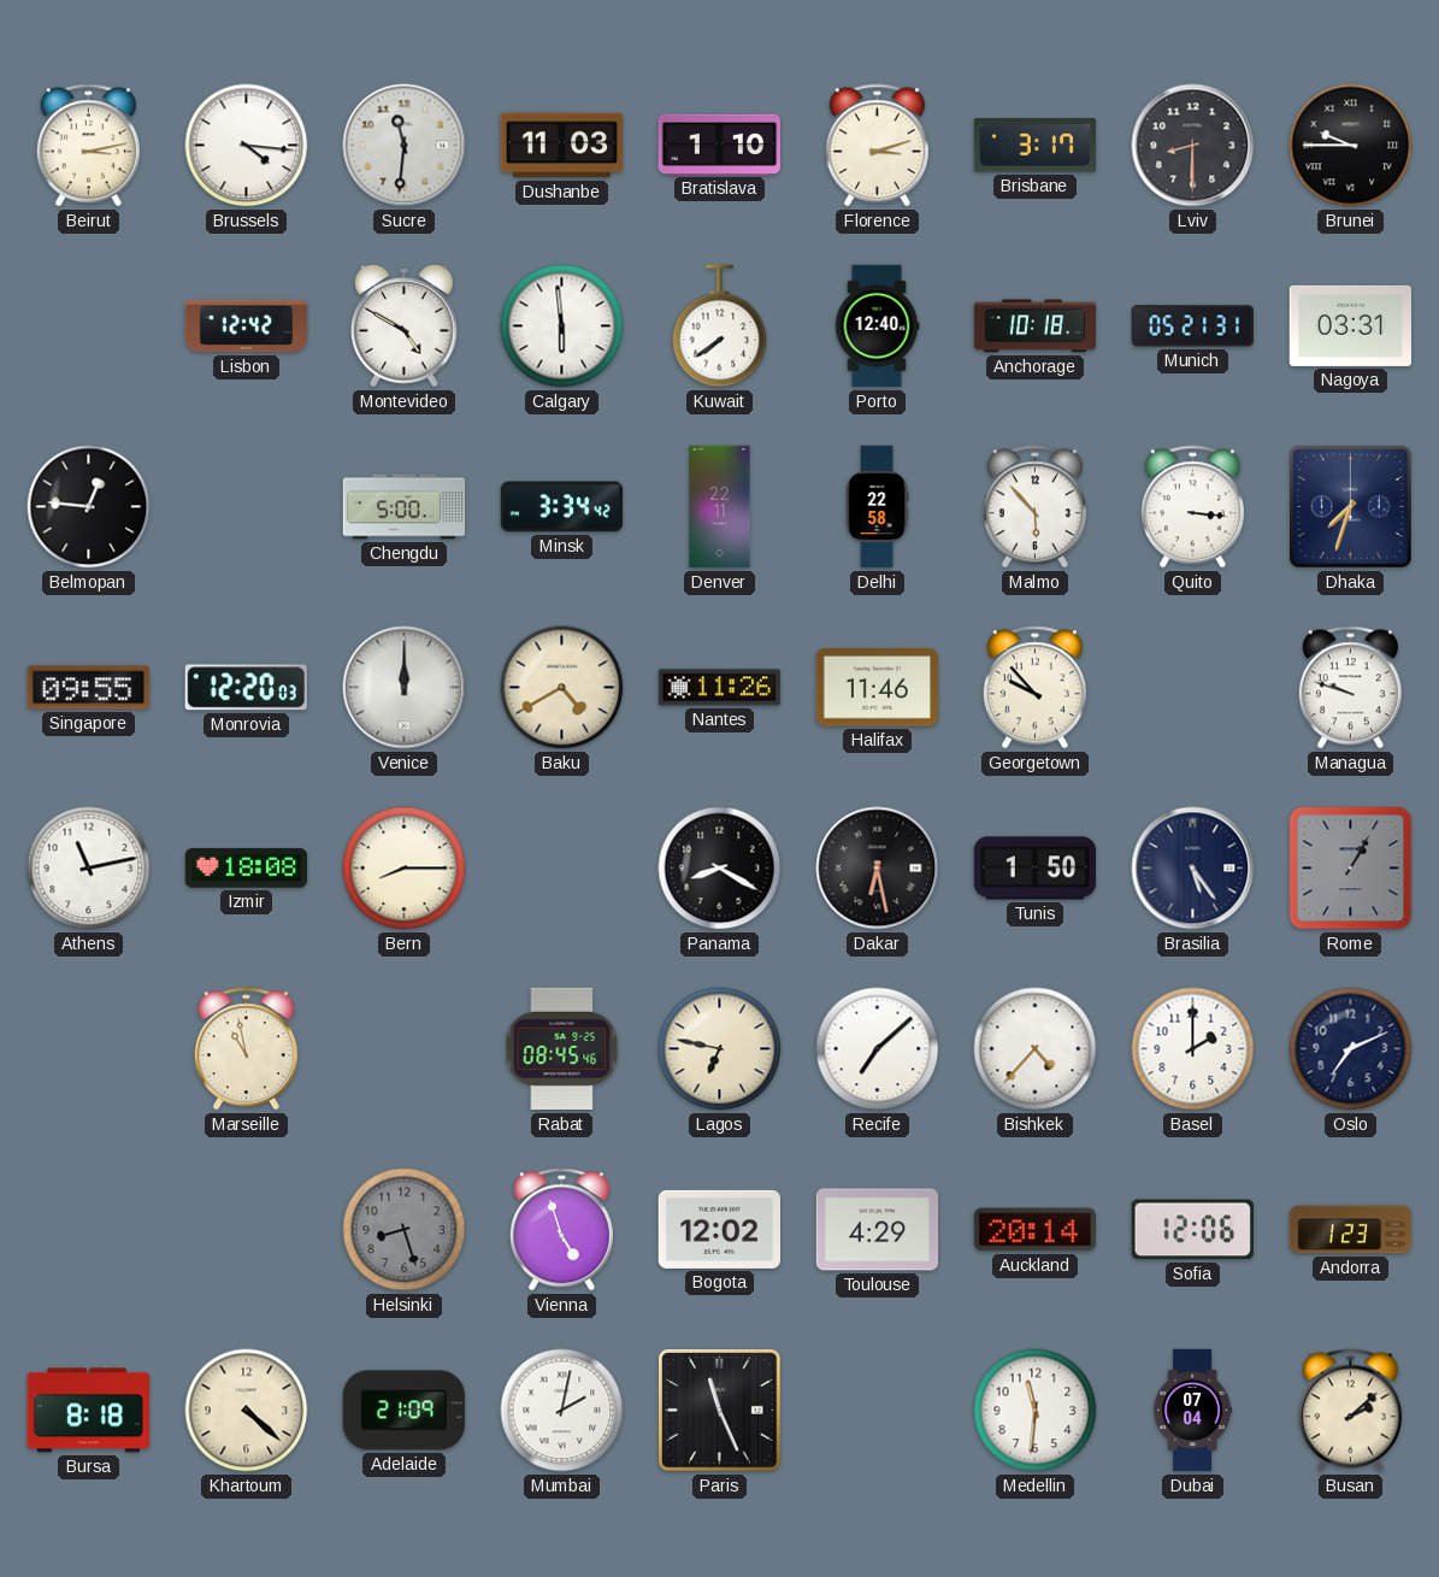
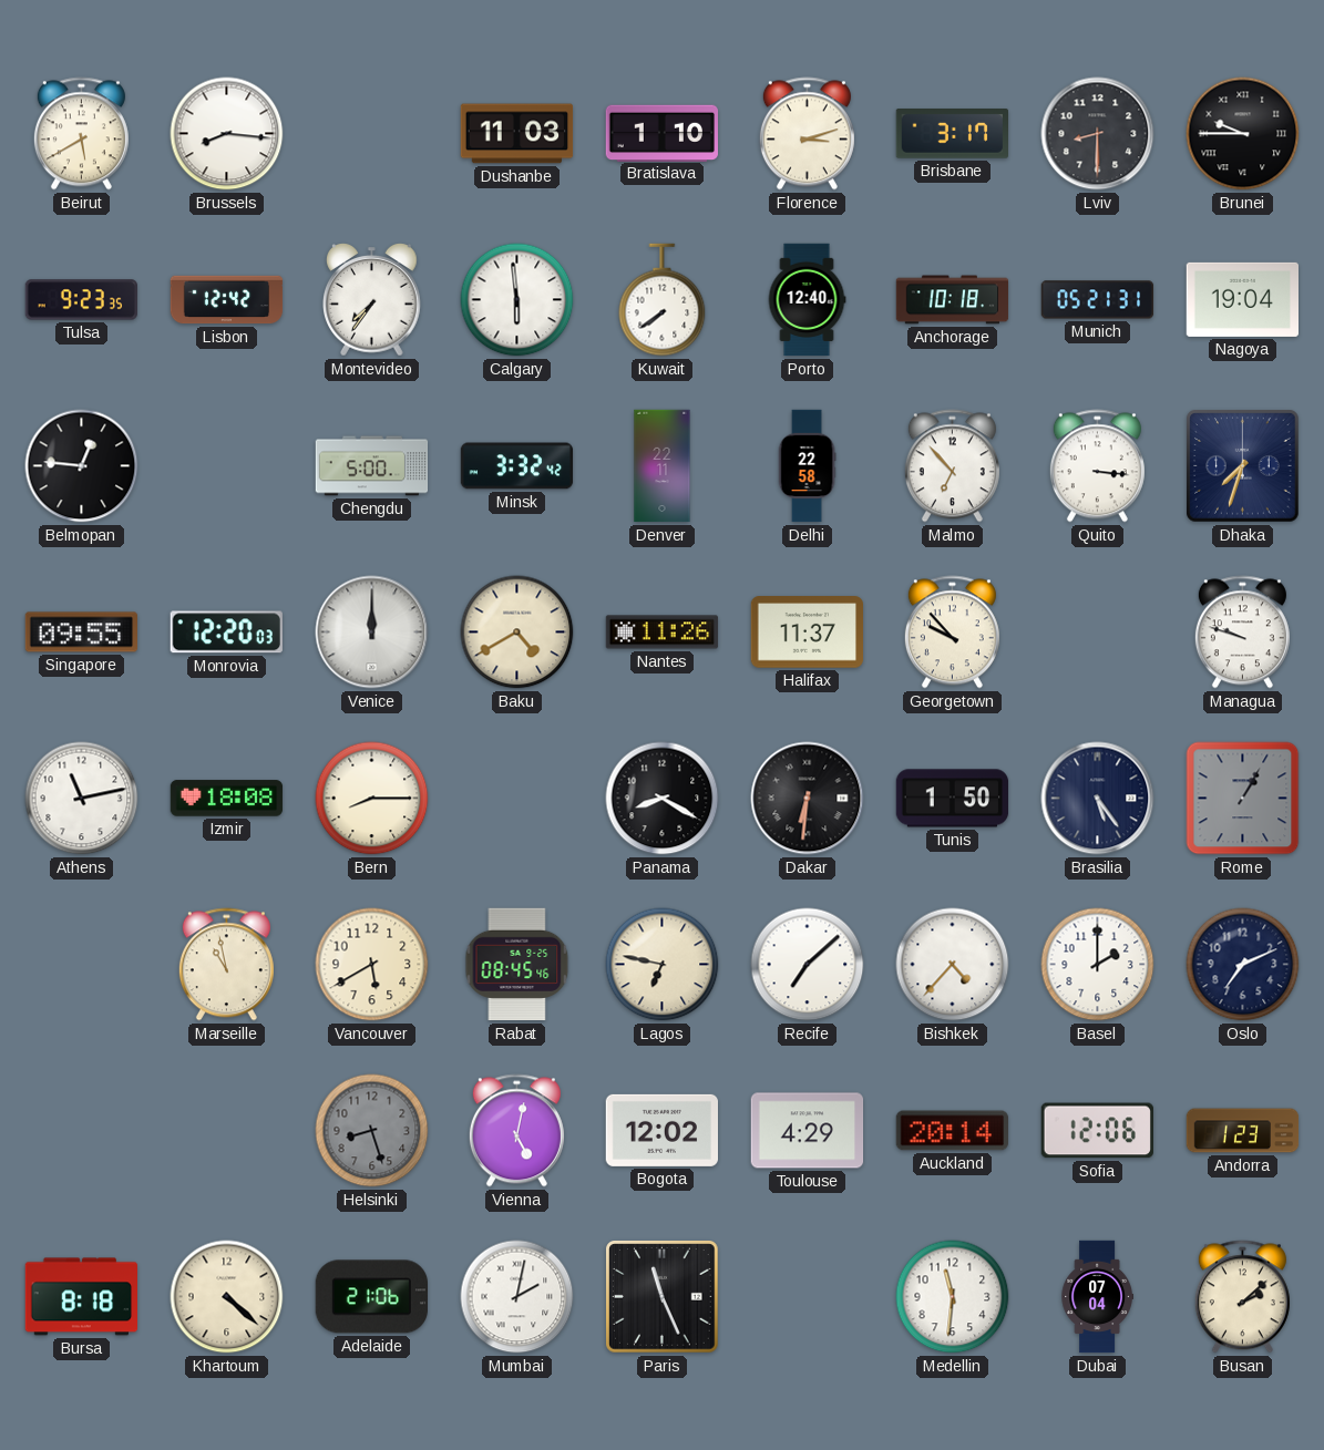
Beirut: 3:13 -> 5:40
Brussels: 4:16 -> 8:16
Sucre: 11:31 -> none
Tulsa: none -> 9:23
Montevideo: 4:50 -> 7:36
Nagoya: 03:31 -> 19:04
Minsk: 3:34 -> 3:32
Malmo: 5:53 -> 6:53
Halifax: 11:46 -> 11:37
Dakar: 6:28 -> 6:31
Vancouver: none -> 5:40
Vienna: 4:57 -> 5:02
Adelaide: 21:09 -> 21:06
